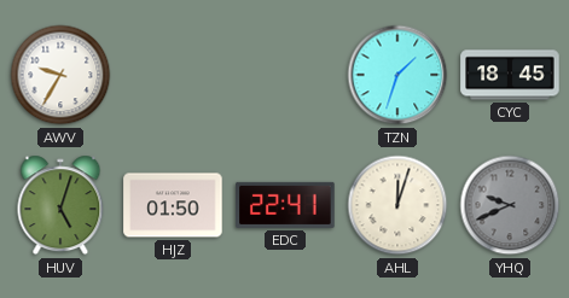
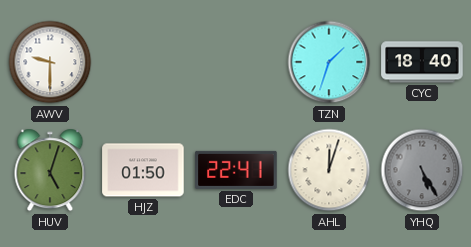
AWV: 9:35 -> 9:30
CYC: 18:45 -> 18:40
YHQ: 9:41 -> 5:25
